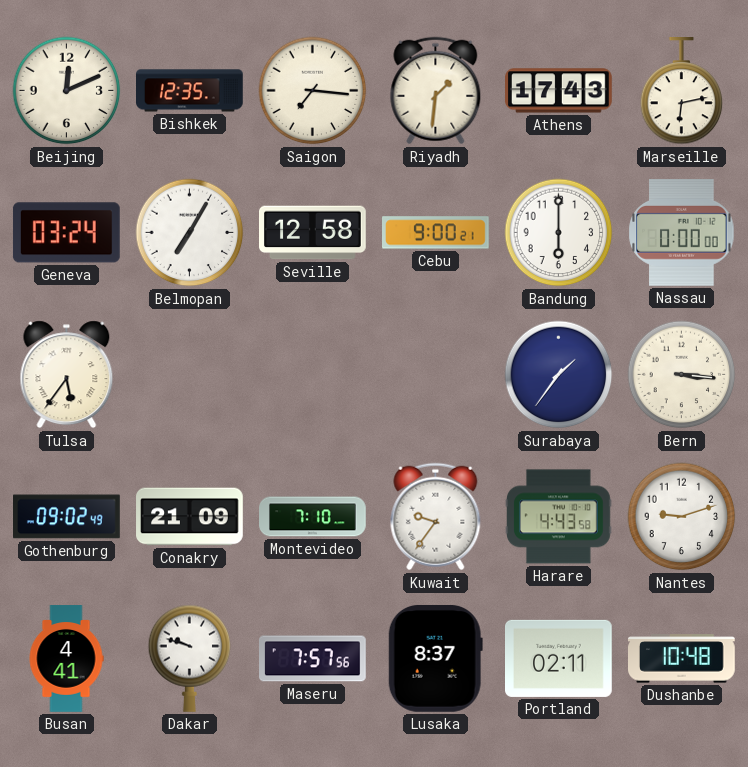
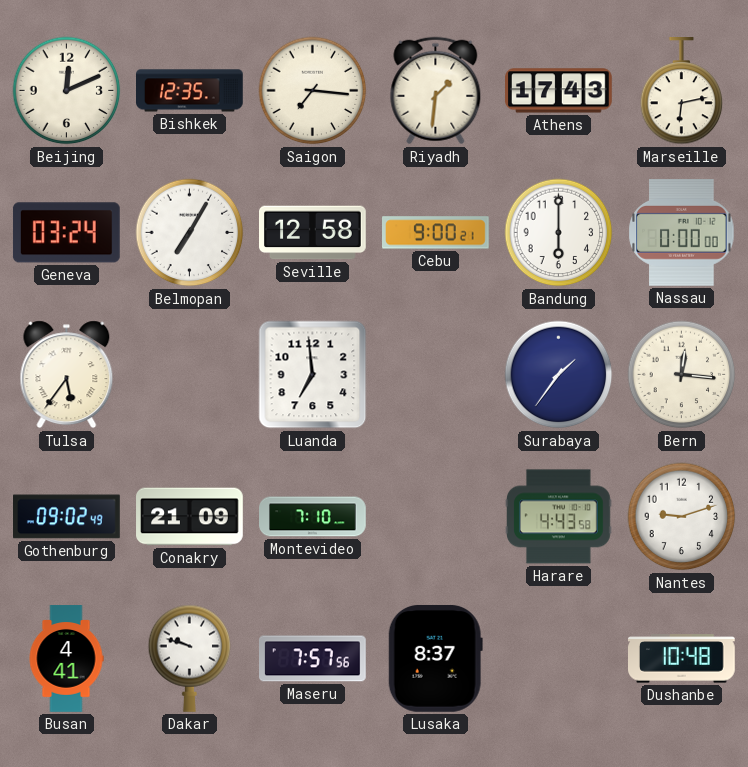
Luanda: none -> 6:59
Bern: 3:16 -> 12:16
Kuwait: 9:36 -> none
Portland: 02:11 -> none
